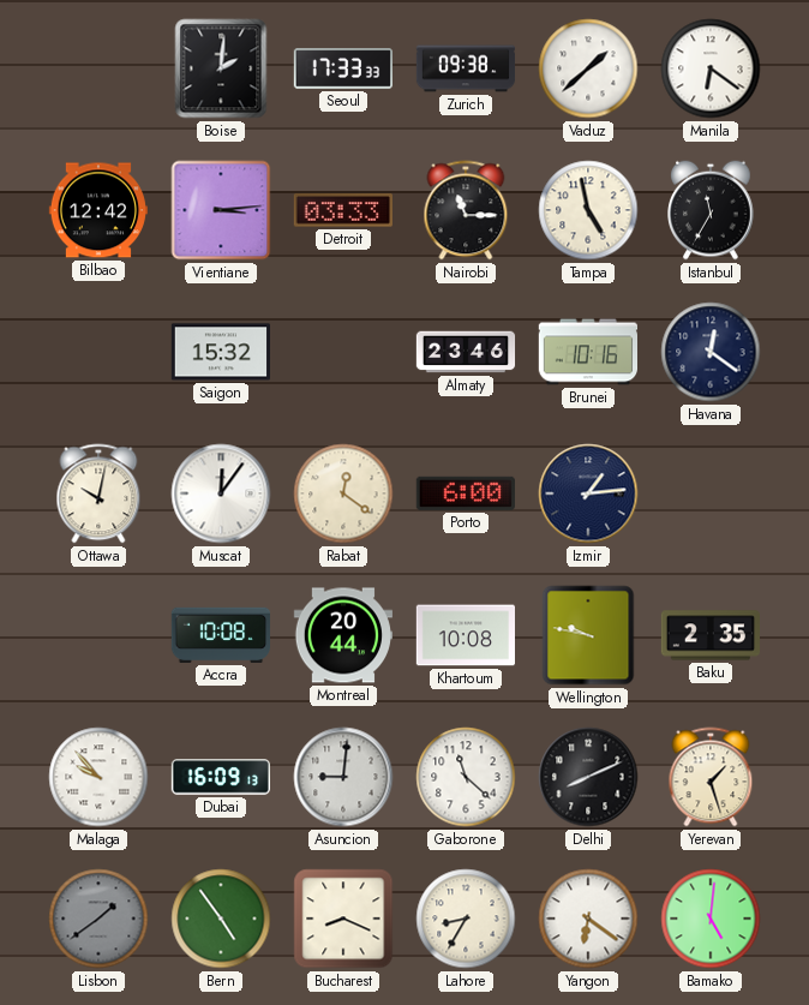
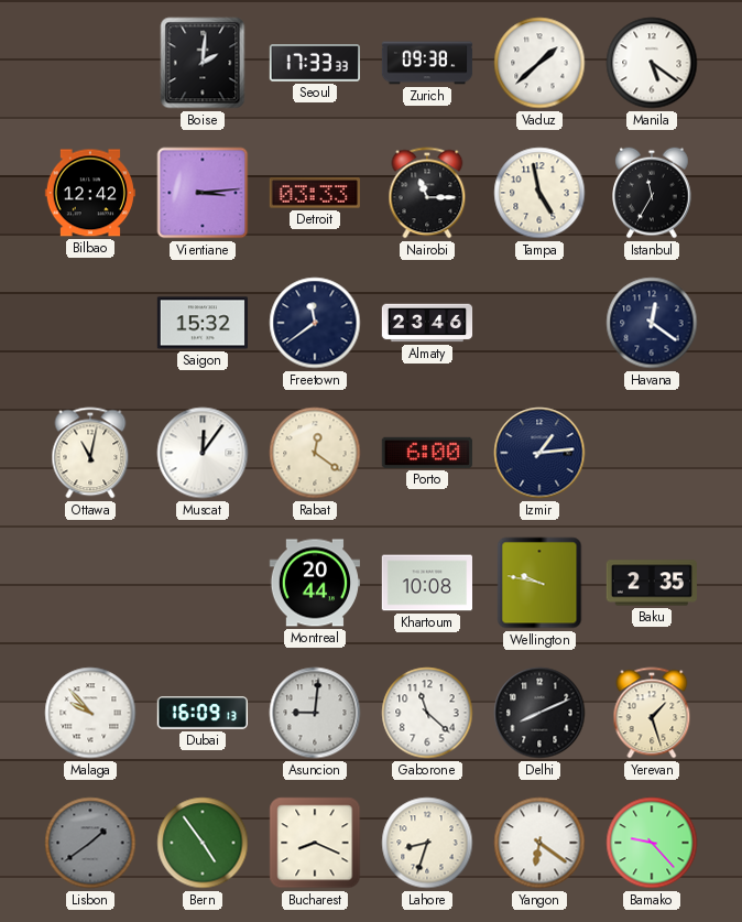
Manila: 6:21 -> 5:21
Freetown: none -> 11:39
Brunei: 10:16 -> none
Ottawa: 10:02 -> 11:02
Accra: 10:08 -> none
Lahore: 8:35 -> 8:33
Bamako: 5:01 -> 9:23
